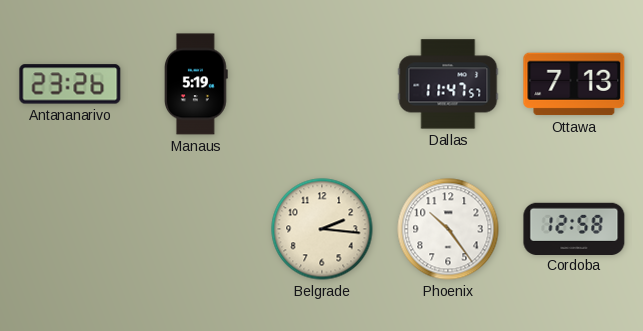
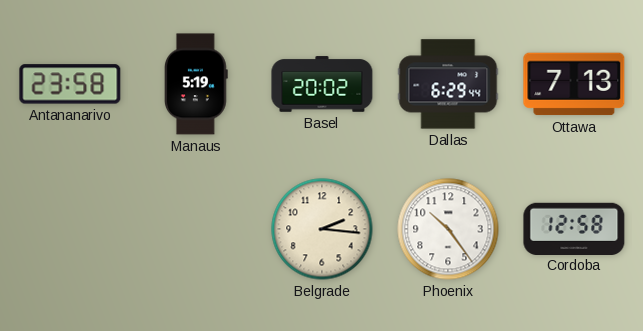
Antananarivo: 23:26 -> 23:58
Basel: none -> 20:02
Dallas: 11:47 -> 6:29
